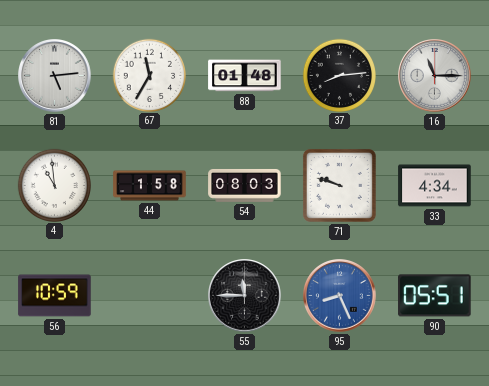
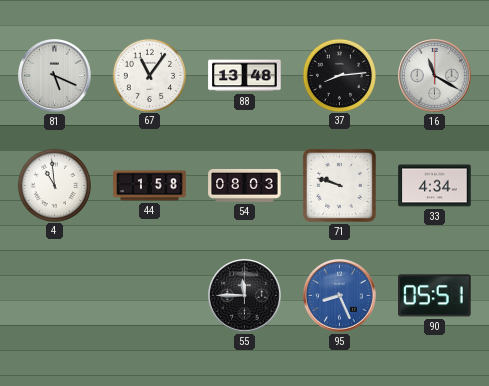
81: 5:14 -> 5:19
67: 11:35 -> 11:06
88: 01:48 -> 13:48
16: 11:15 -> 11:20
56: 10:59 -> none
